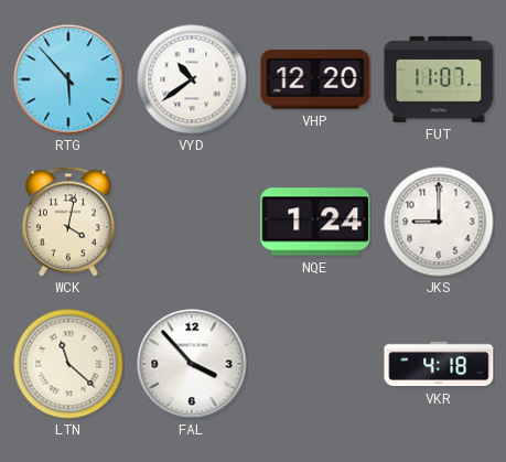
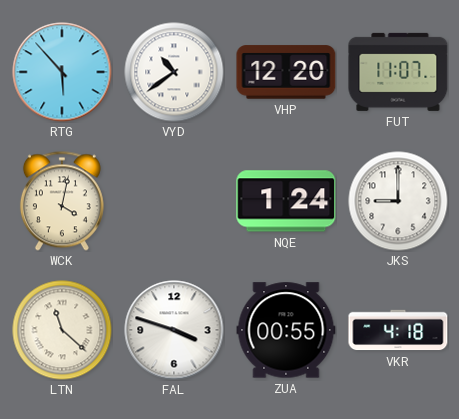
FAL: 3:53 -> 3:48
ZUA: none -> 00:55
